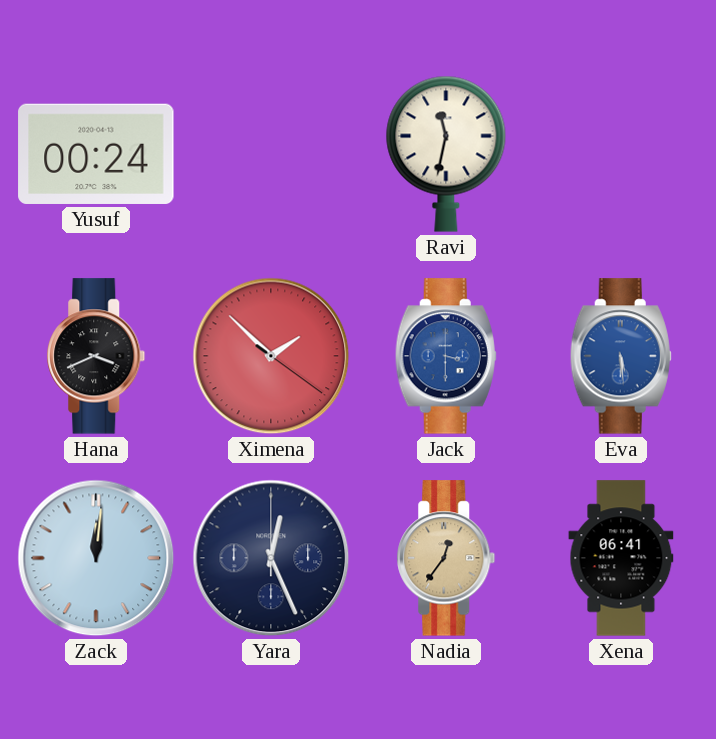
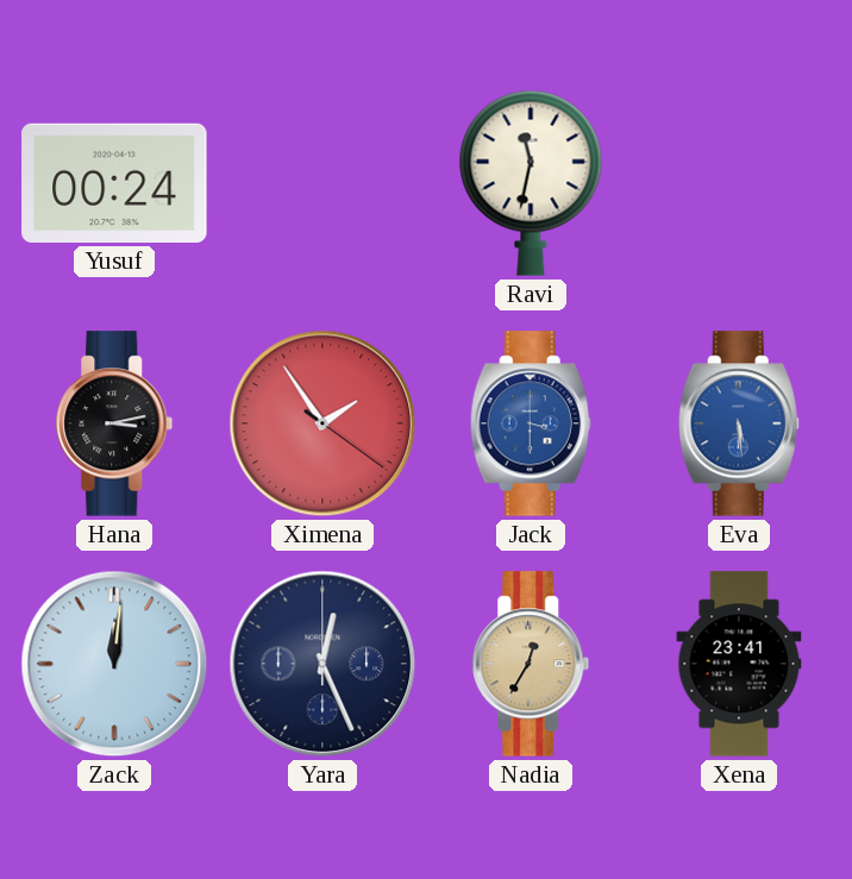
Hana: 3:41 -> 3:13
Ximena: 1:52 -> 1:54
Nadia: 12:36 -> 12:35
Xena: 06:41 -> 23:41
